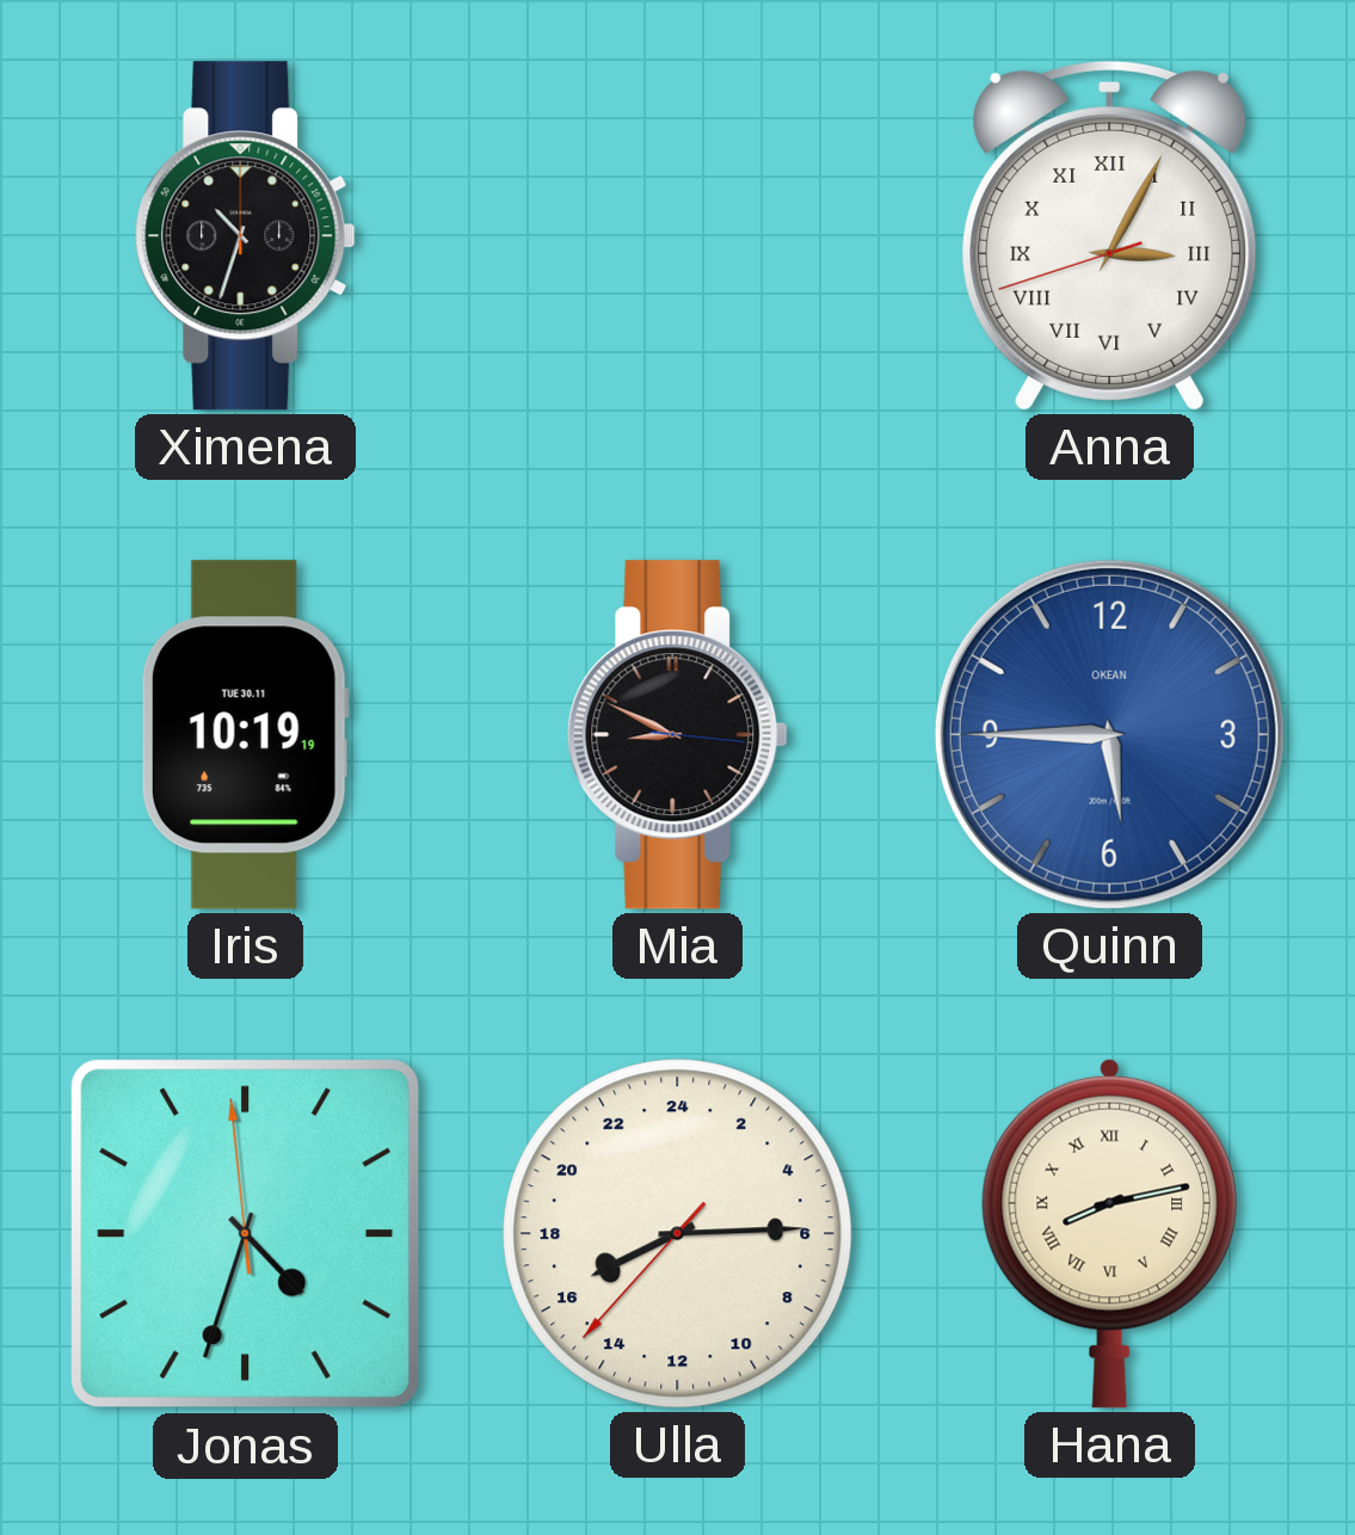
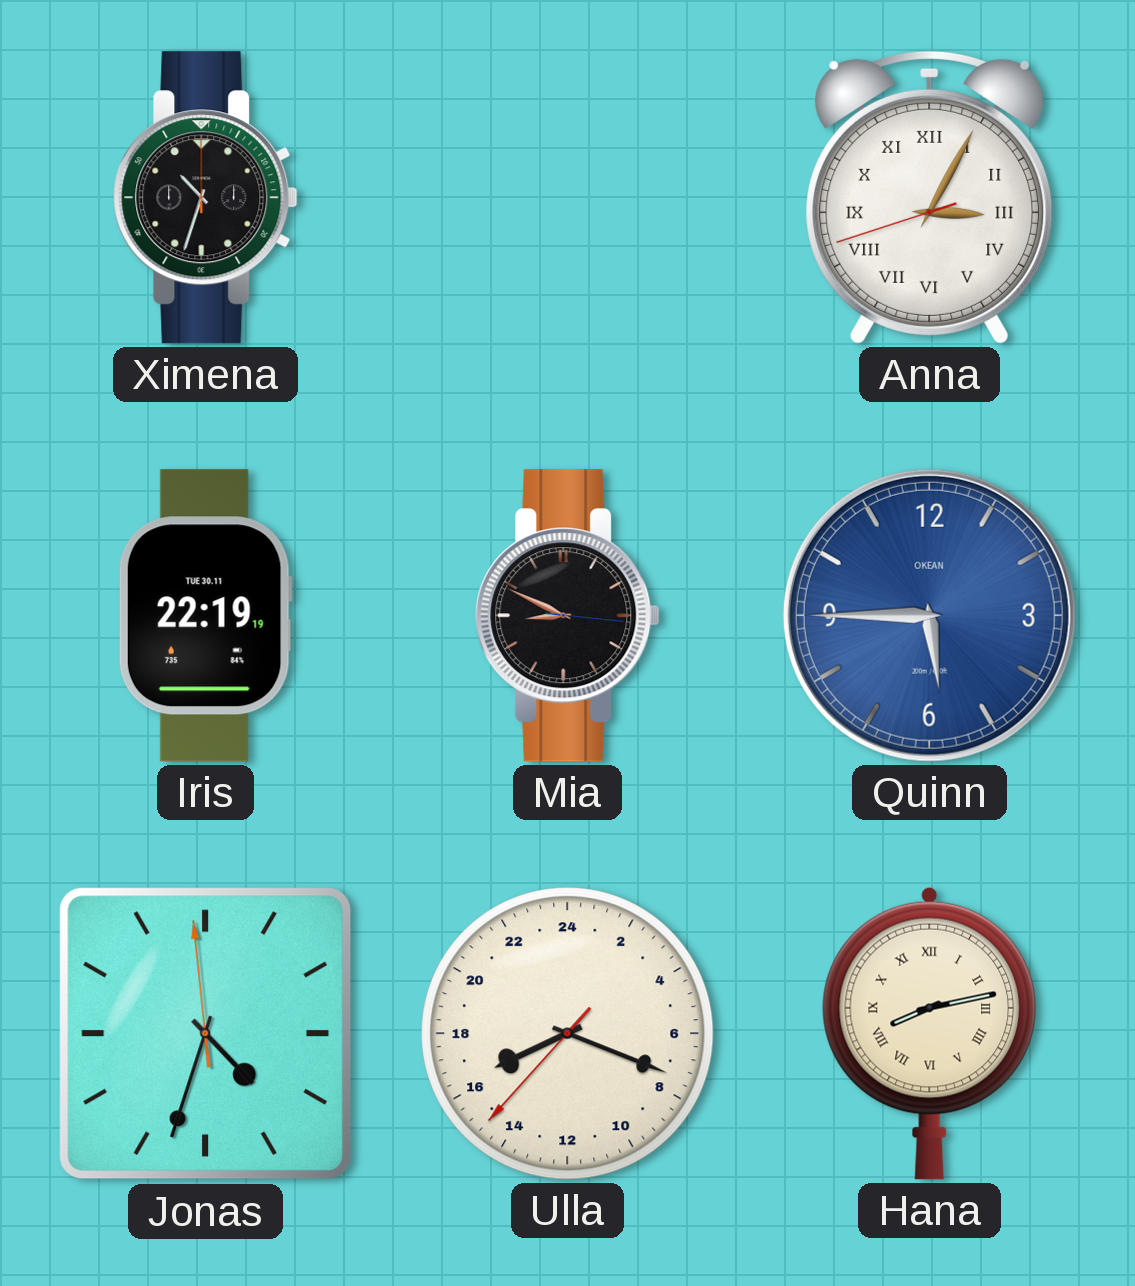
Iris: 10:19 -> 22:19
Ulla: 16:14 -> 16:18
